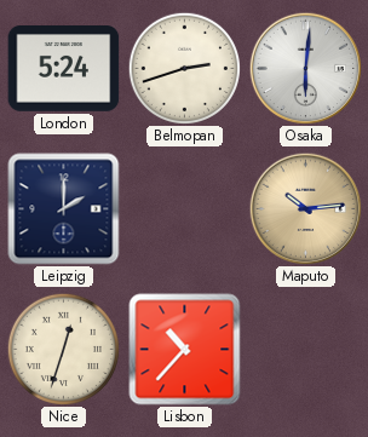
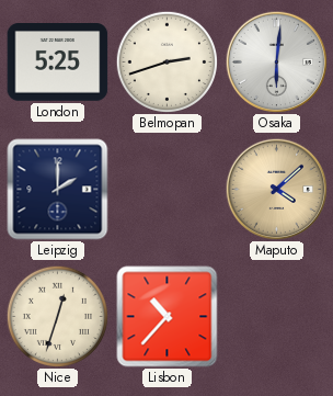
London: 5:24 -> 5:25
Maputo: 10:14 -> 4:08
